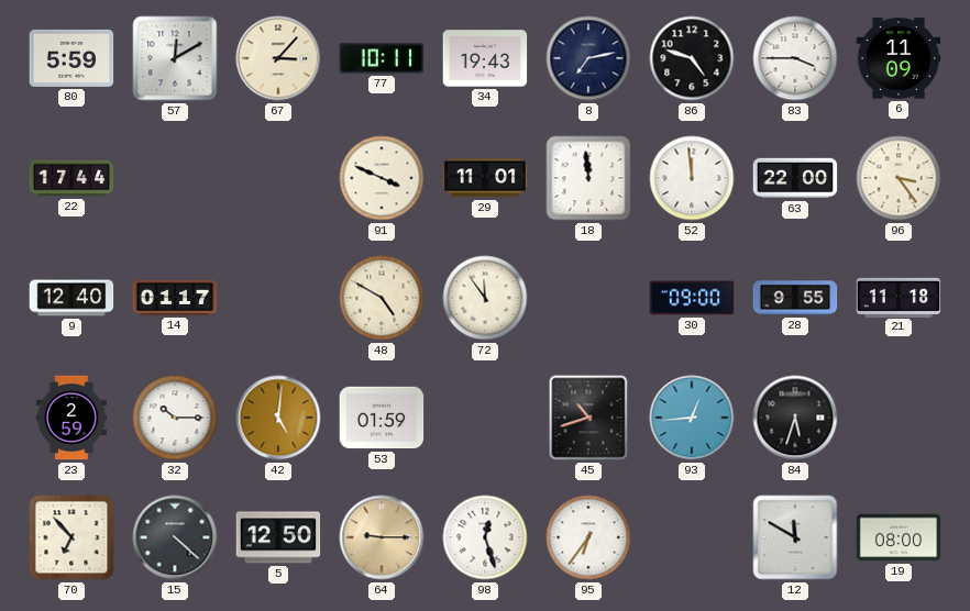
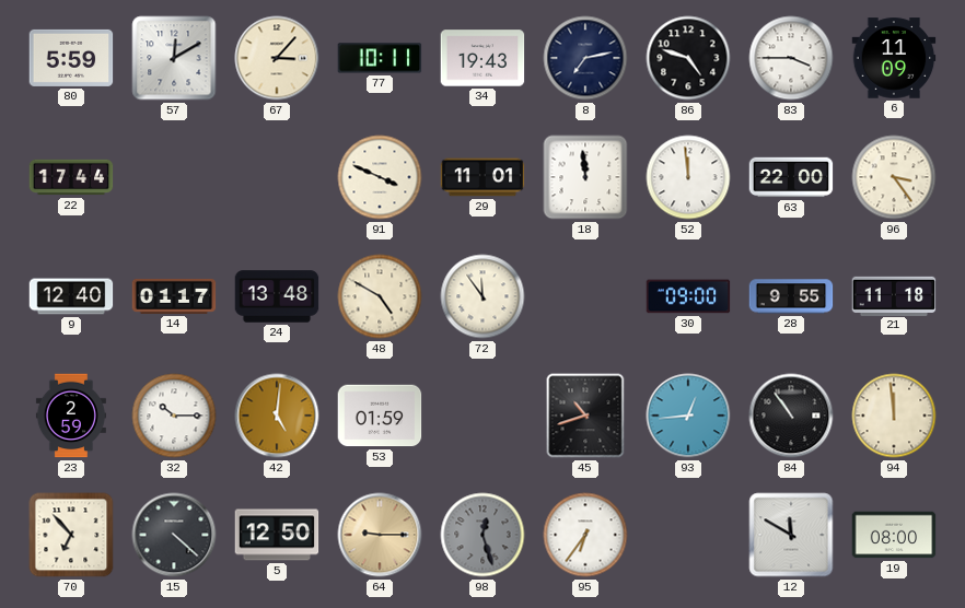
24: none -> 13:48
84: 5:33 -> 10:54
94: none -> 11:59
98 dial: white -> grey
